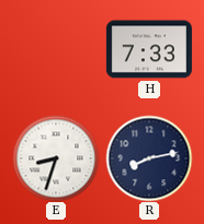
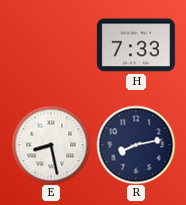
E: 8:33 -> 8:28
